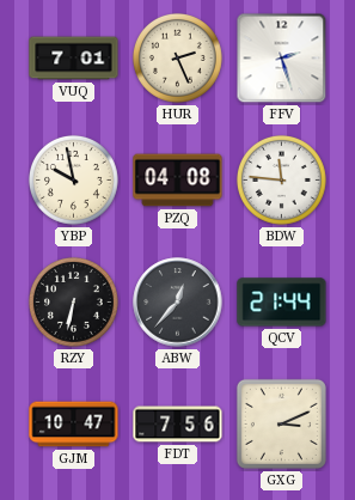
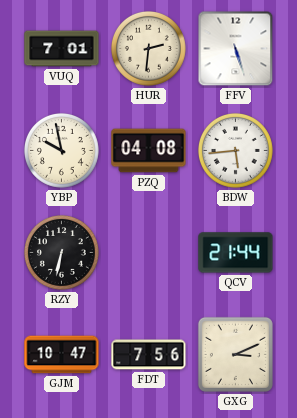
HUR: 2:26 -> 2:31
FFV: 2:27 -> 5:27
BDW: 11:46 -> 5:44
ABW: 12:37 -> none
